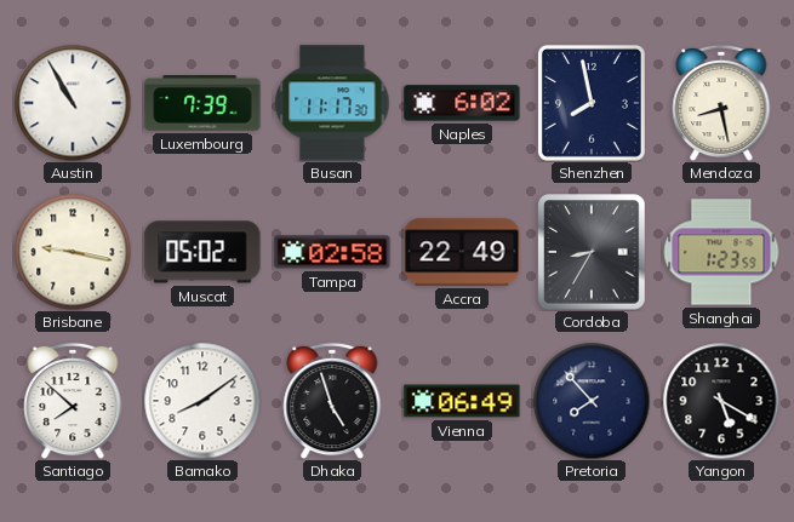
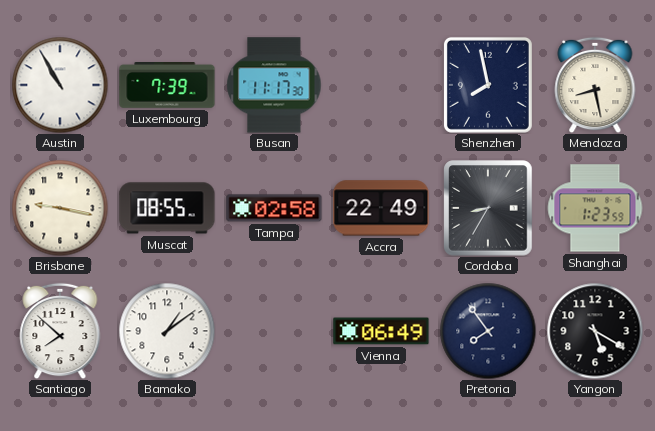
Naples: 6:02 -> none
Muscat: 05:02 -> 08:55
Bamako: 8:09 -> 1:09
Dhaka: 4:57 -> none
Pretoria: 7:53 -> 7:54
